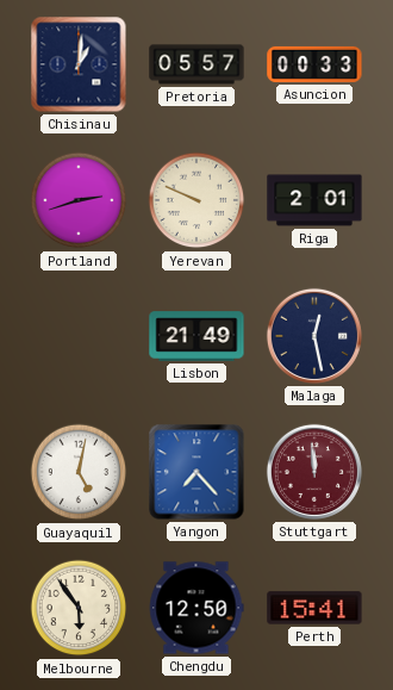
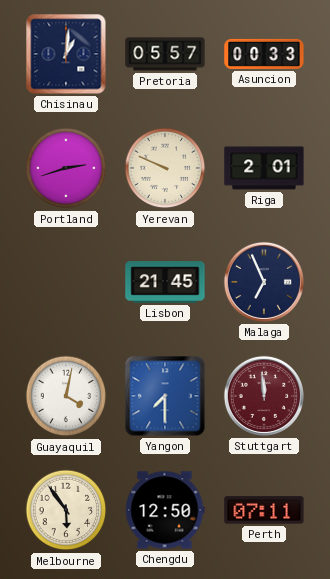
Lisbon: 21:49 -> 21:45
Malaga: 12:28 -> 6:56
Guayaquil: 5:02 -> 4:02
Yangon: 7:23 -> 7:30
Perth: 15:41 -> 07:11
